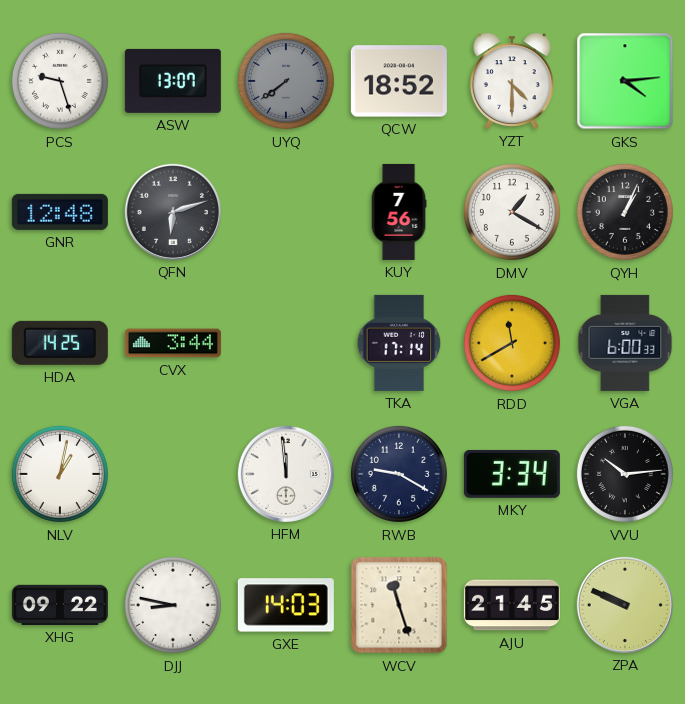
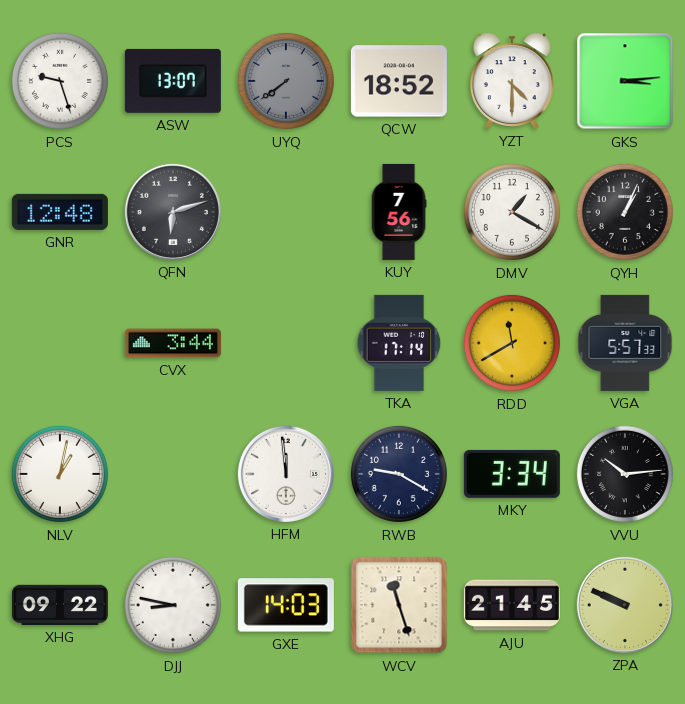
GKS: 4:14 -> 3:14
HDA: 14:25 -> none
VGA: 6:00 -> 5:57
